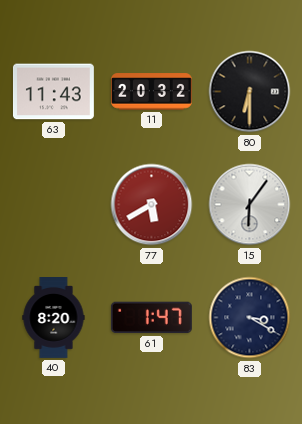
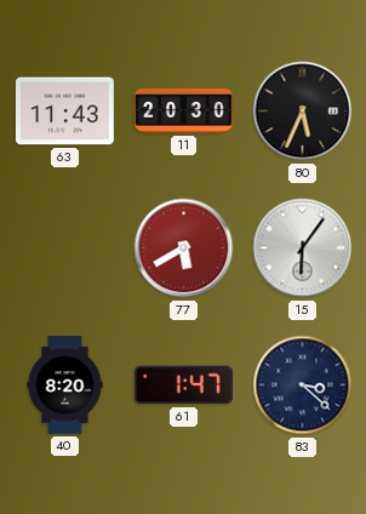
11: 20:32 -> 20:30
80: 6:30 -> 5:34
83: 3:20 -> 3:22
